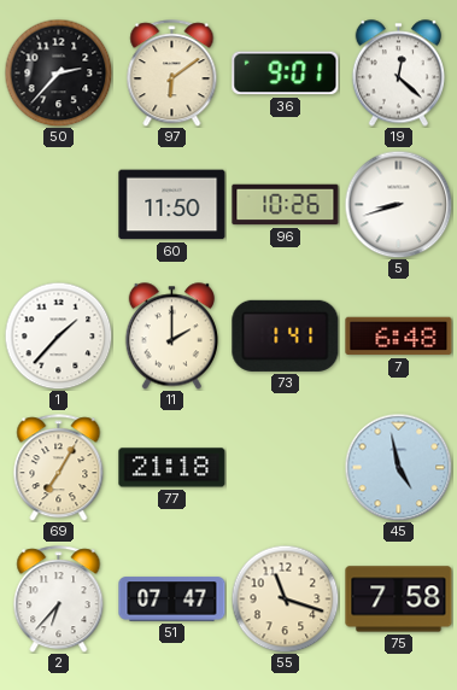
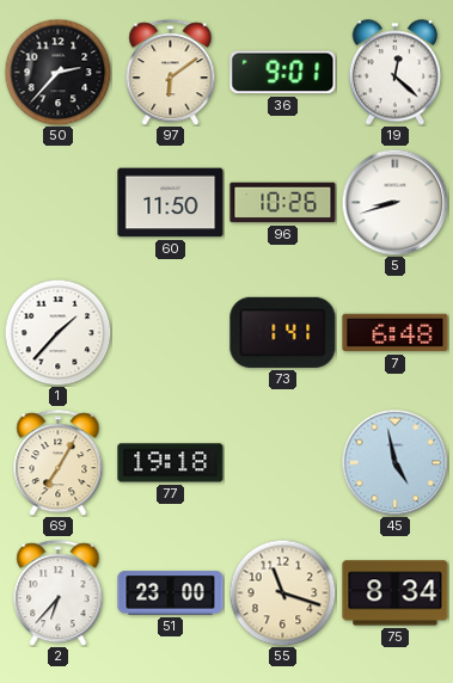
11: 2:00 -> none
77: 21:18 -> 19:18
51: 07:47 -> 23:00
75: 7:58 -> 8:34
